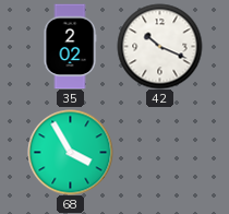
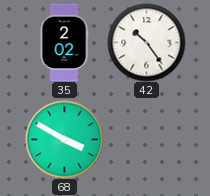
42: 10:19 -> 10:24
68: 3:55 -> 3:50
